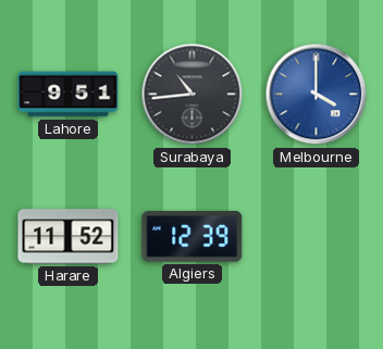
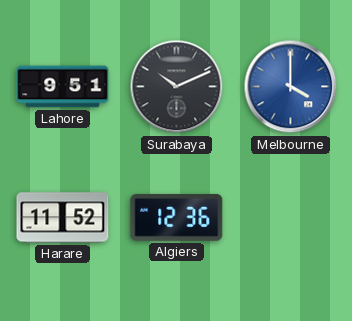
Surabaya: 10:44 -> 10:11
Algiers: 12:39 -> 12:36
